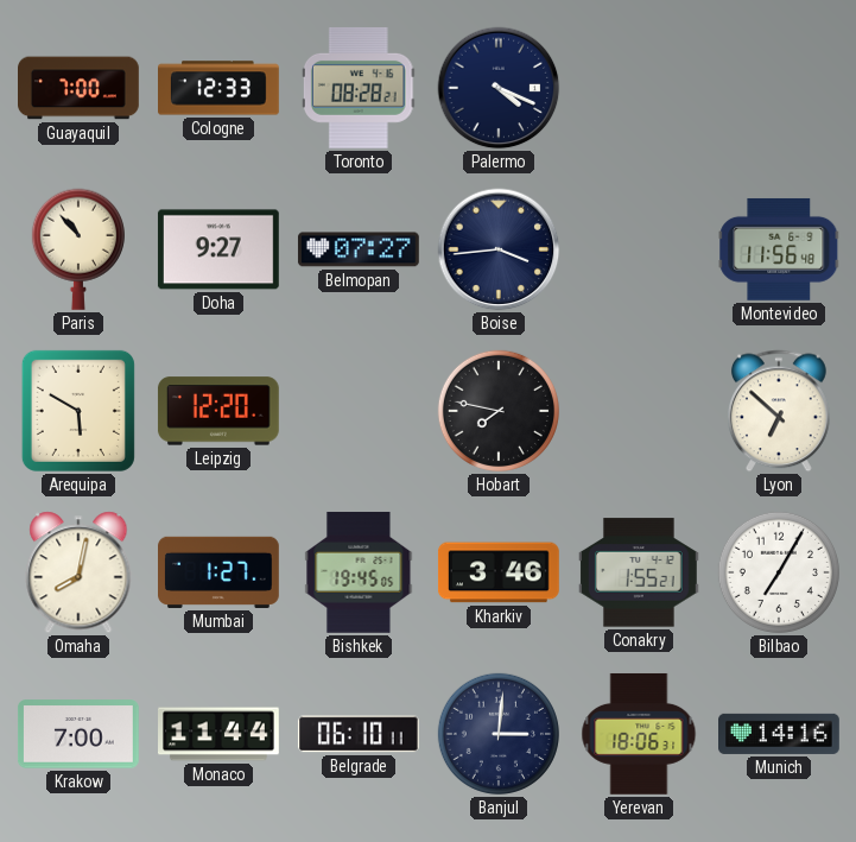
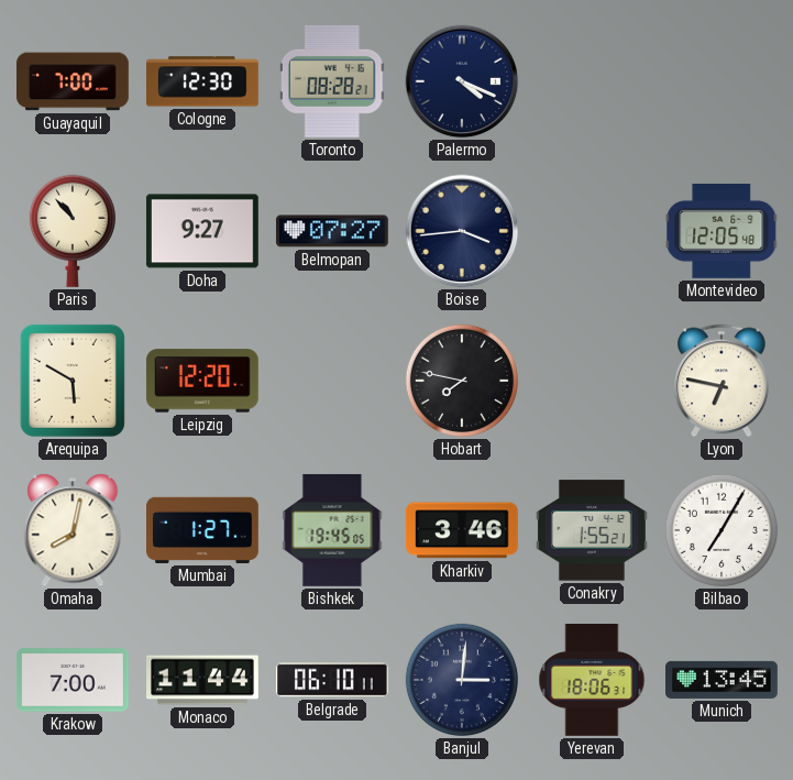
Cologne: 12:33 -> 12:30
Montevideo: 11:56 -> 12:05
Lyon: 6:52 -> 6:47
Munich: 14:16 -> 13:45
